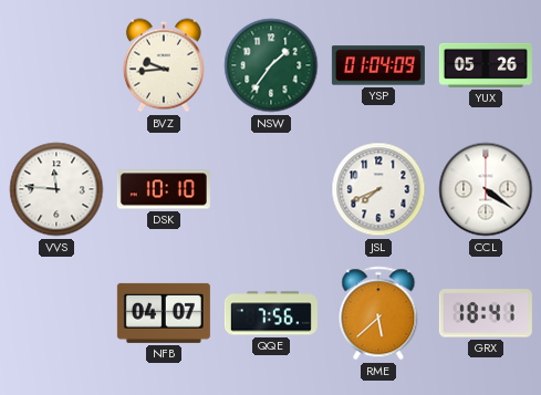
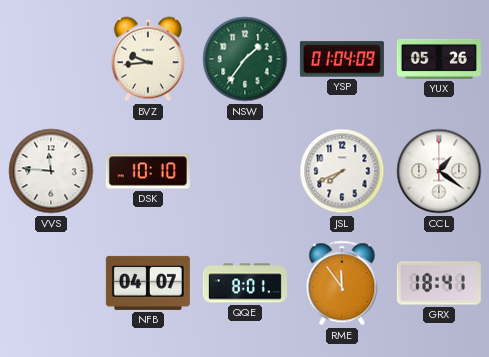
CCL: 4:21 -> 1:21
QQE: 7:56 -> 8:01
RME: 5:38 -> 11:54
